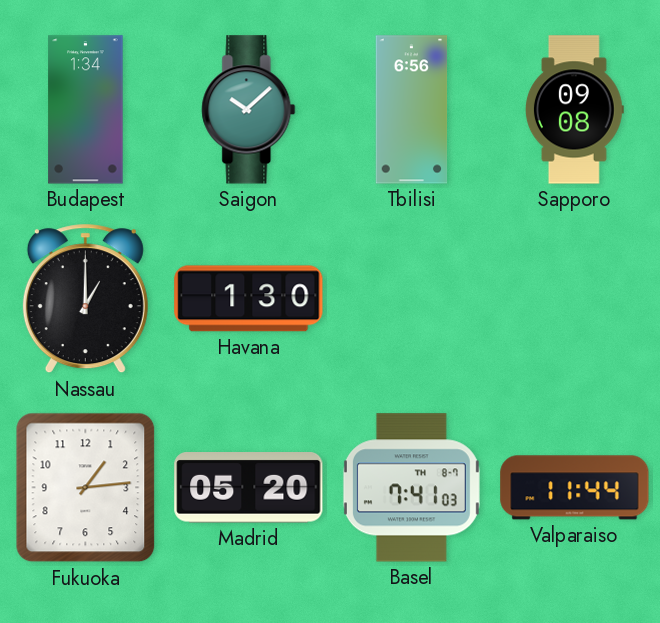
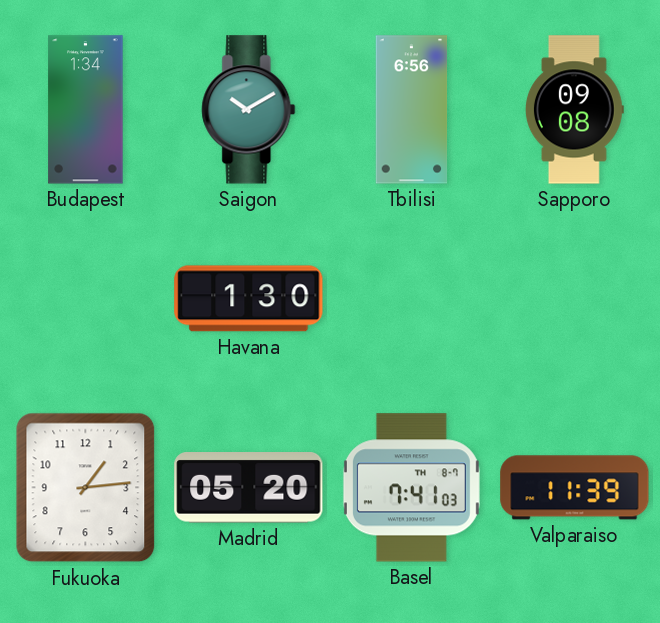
Saigon: 10:08 -> 10:10
Nassau: 1:00 -> none
Valparaiso: 11:44 -> 11:39
